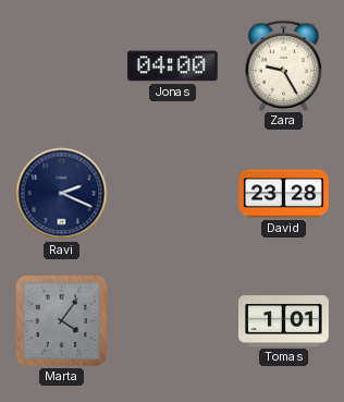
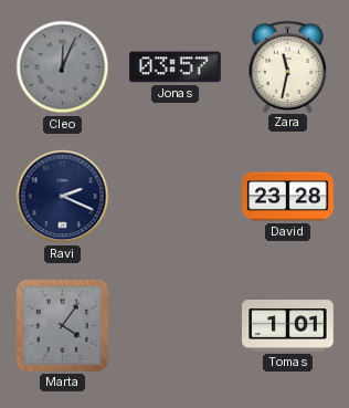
Cleo: none -> 12:04
Jonas: 04:00 -> 03:57
Zara: 9:25 -> 11:32
